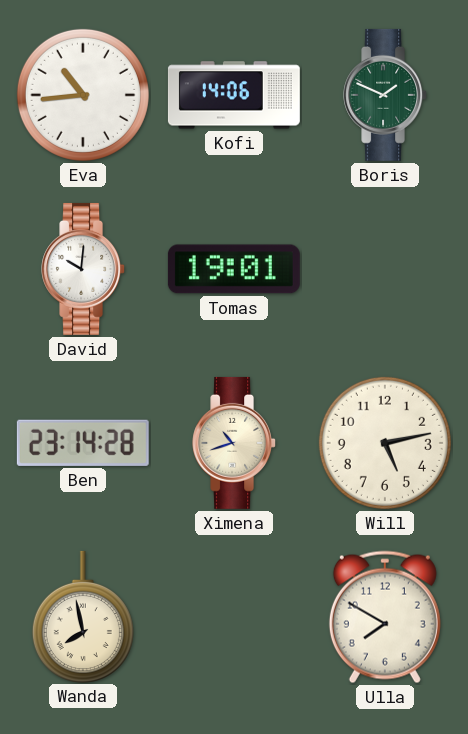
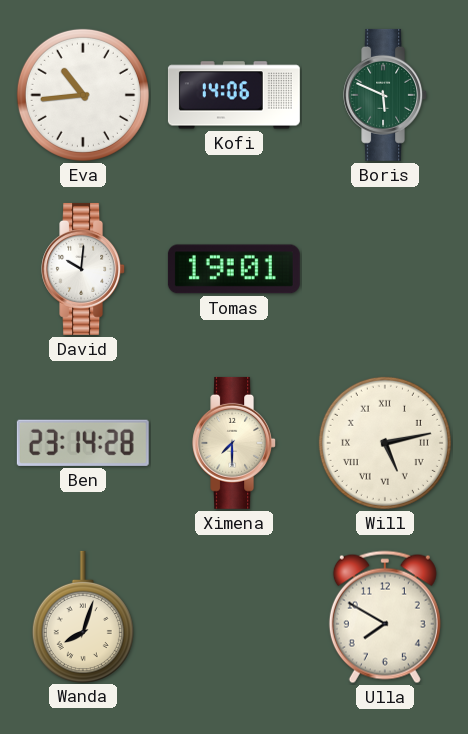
Boris: 1:49 -> 5:49
Ximena: 10:42 -> 7:30
Will numerals: Arabic -> Roman
Wanda: 7:58 -> 8:03
